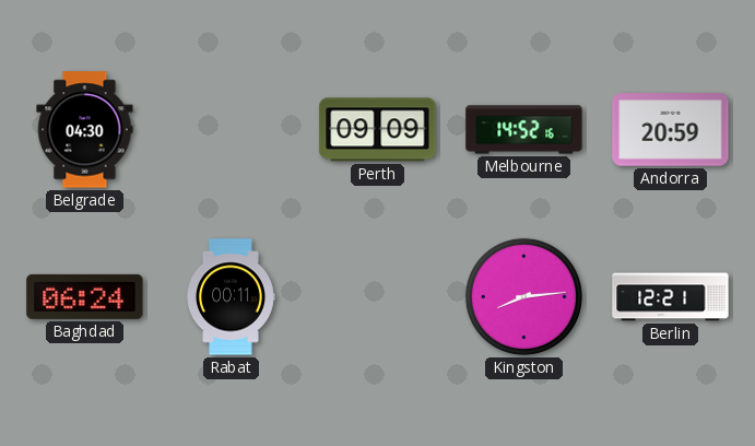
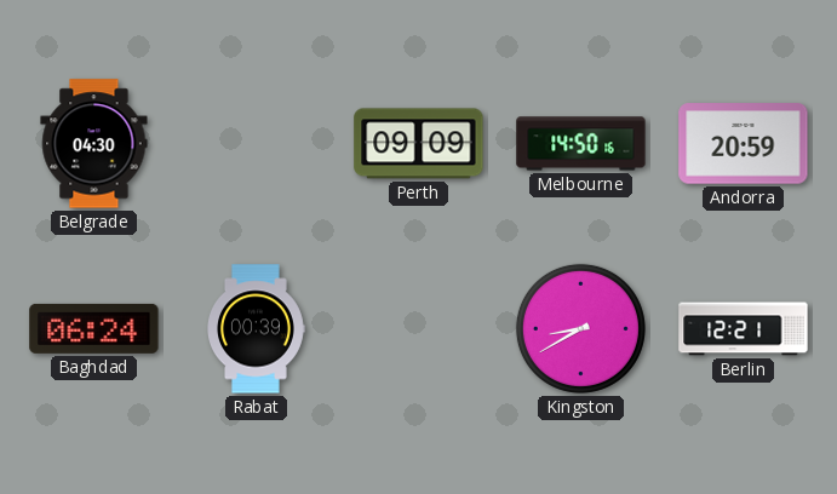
Melbourne: 14:52 -> 14:50
Rabat: 00:11 -> 00:39
Kingston: 8:14 -> 8:40
